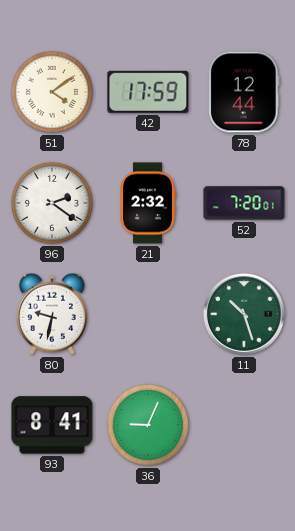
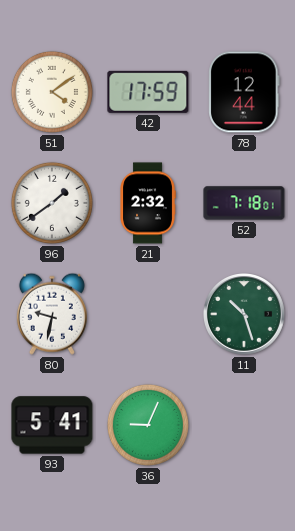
96: 2:21 -> 1:39
52: 7:20 -> 7:18
93: 8:41 -> 5:41
